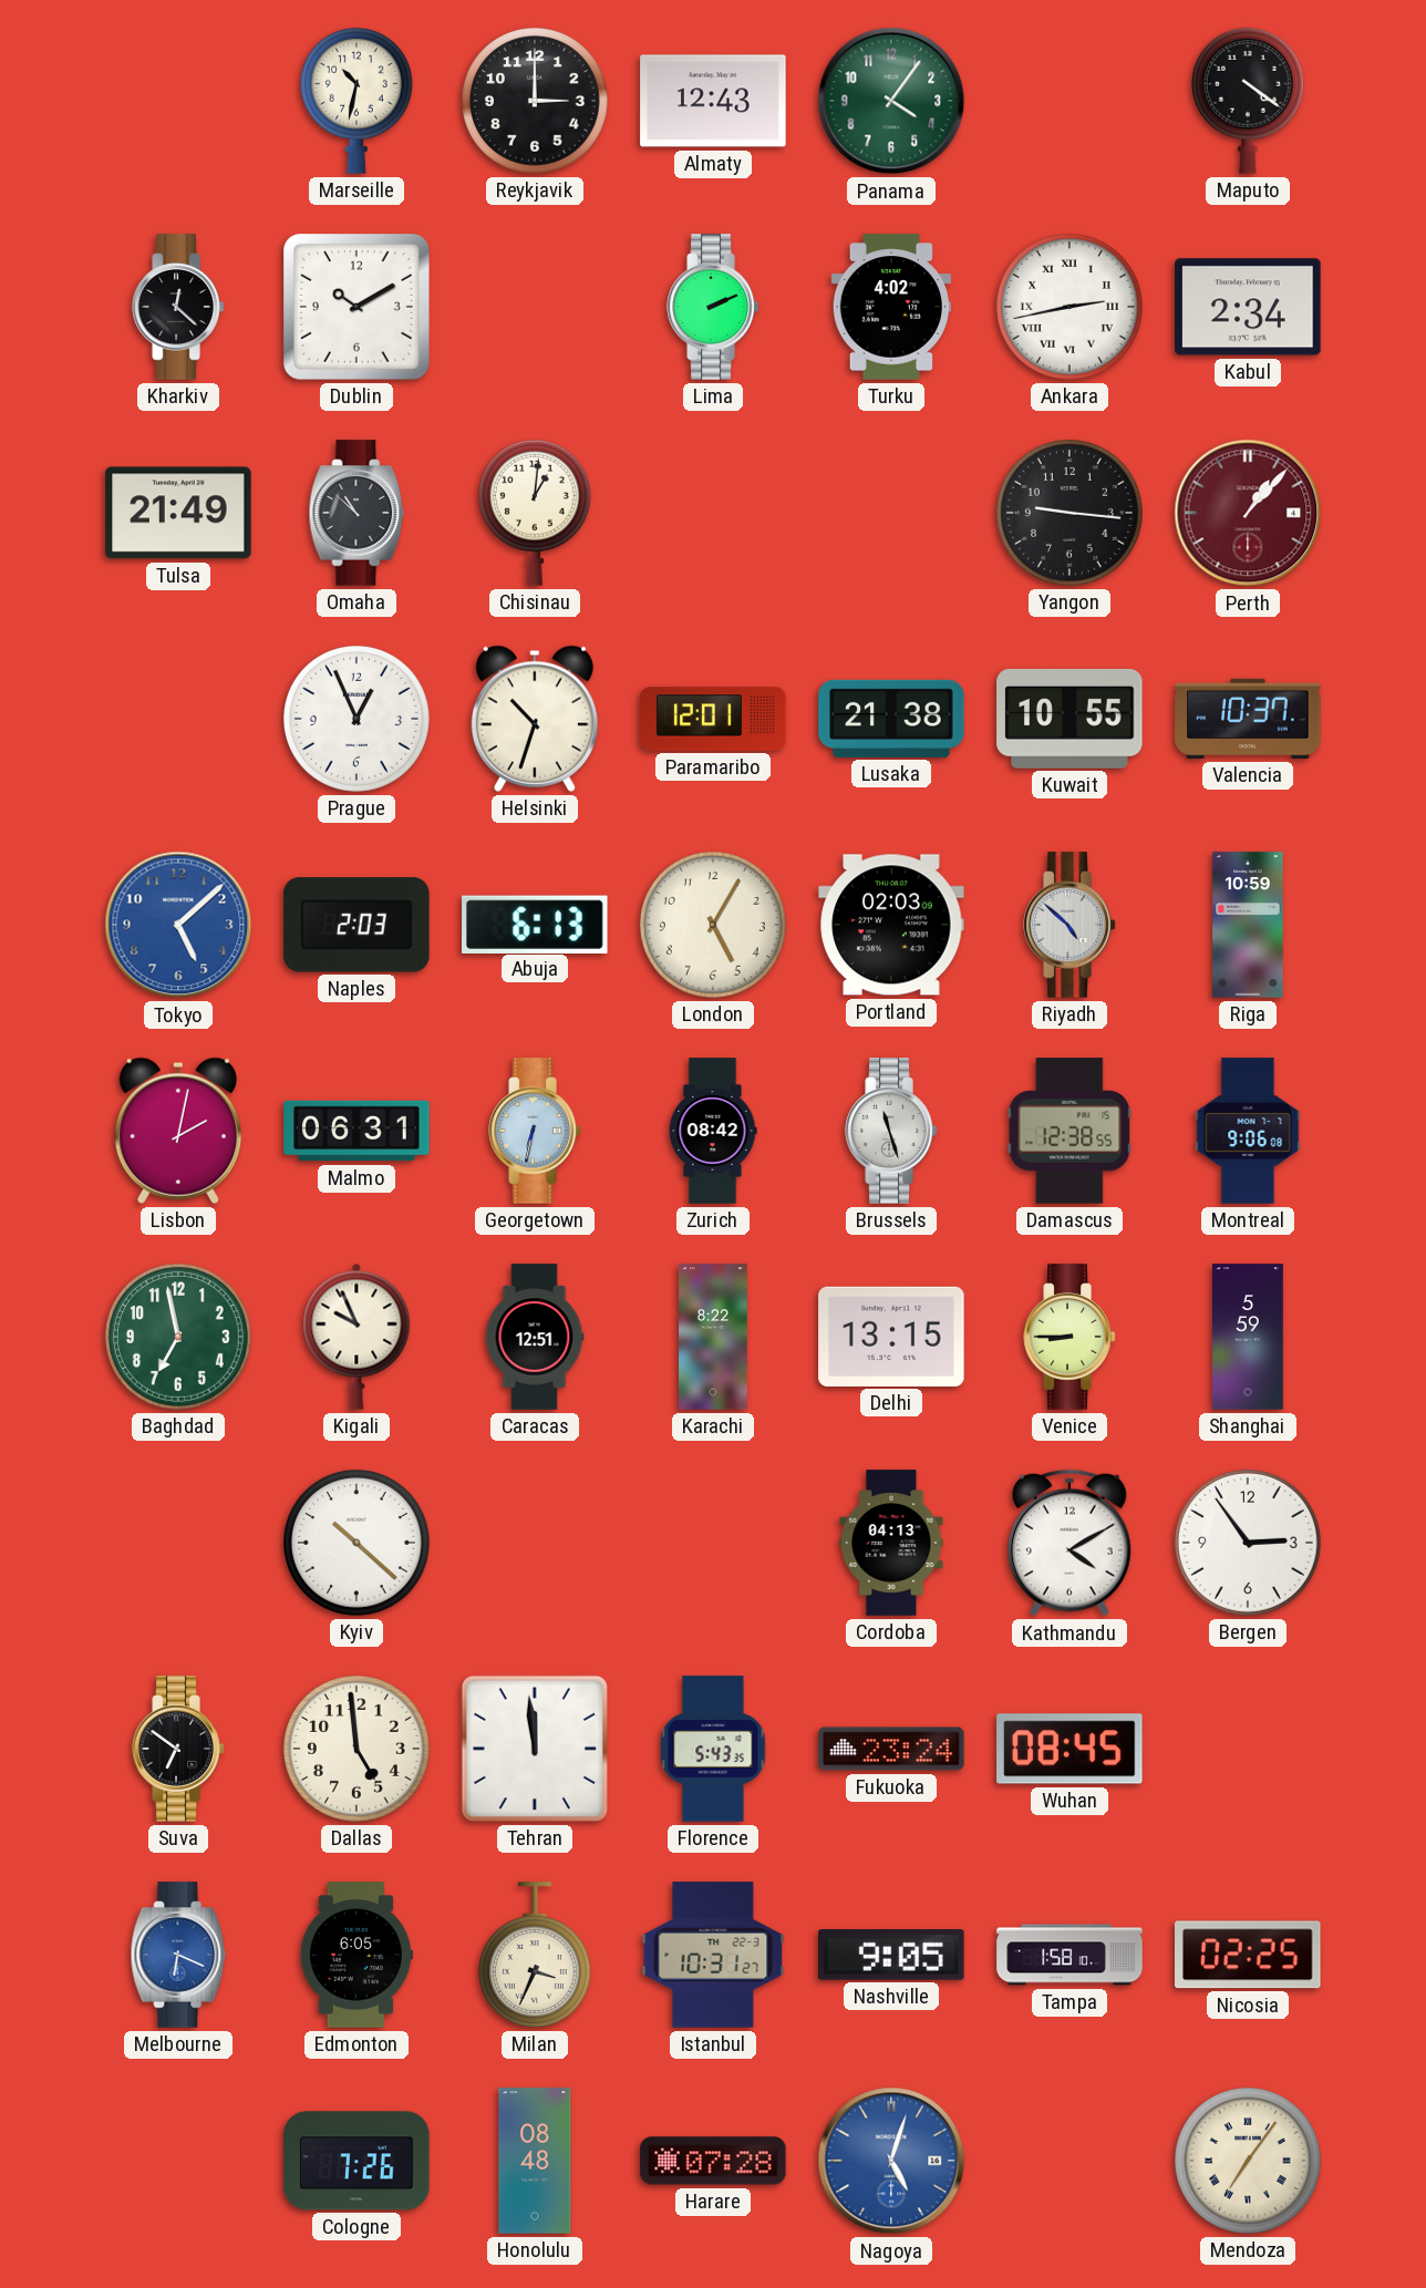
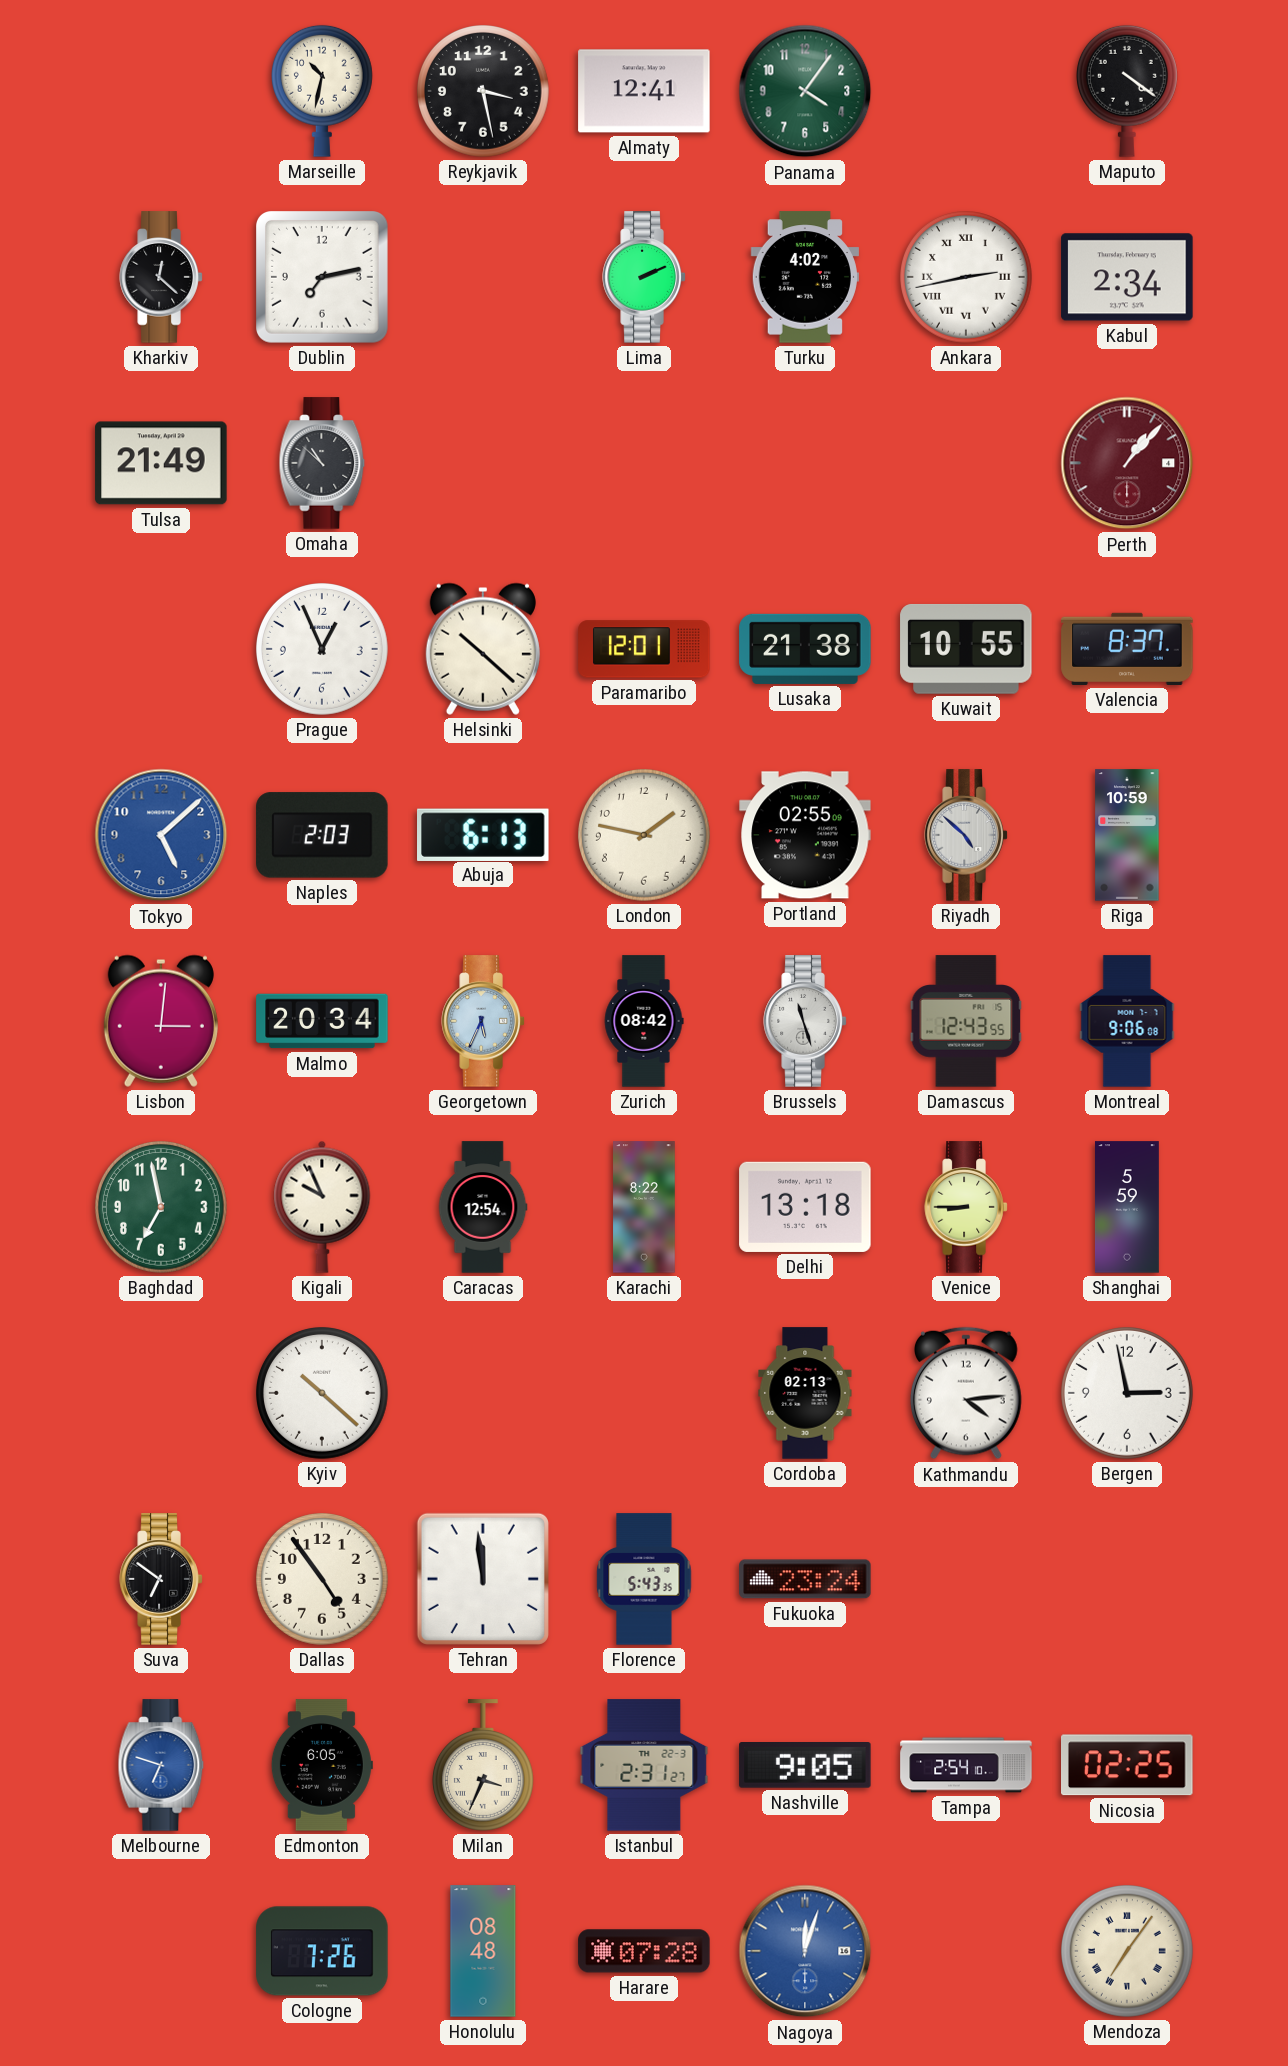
Reykjavik: 3:00 -> 3:28
Almaty: 12:43 -> 12:41
Dublin: 10:10 -> 7:13
Chisinau: 1:01 -> none
Yangon: 9:16 -> none
Helsinki: 10:33 -> 10:22
Valencia: 10:37 -> 8:37
London: 5:05 -> 1:47
Portland: 02:03 -> 02:55
Lisbon: 2:02 -> 3:01
Malmo: 06:31 -> 20:34
Georgetown: 6:32 -> 5:34
Damascus: 12:38 -> 12:43
Caracas: 12:51 -> 12:54
Delhi: 13:15 -> 13:18
Cordoba: 04:13 -> 02:13
Kathmandu: 4:10 -> 4:14
Bergen: 2:54 -> 2:58
Dallas: 4:59 -> 4:54
Wuhan: 08:45 -> none
Melbourne: 6:19 -> 6:48
Istanbul: 10:31 -> 2:31
Tampa: 1:58 -> 2:54
Nagoya: 5:03 -> 12:03
